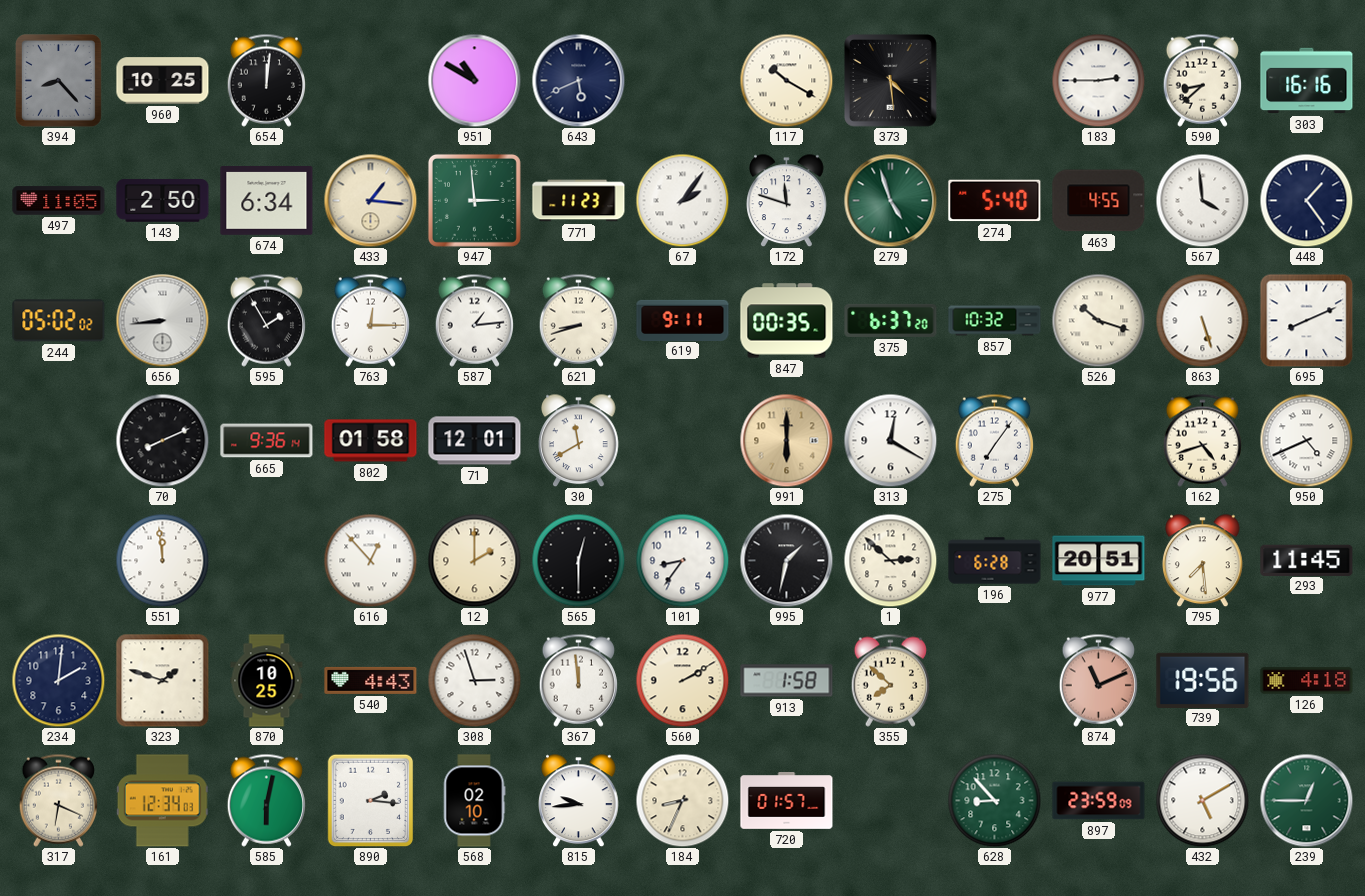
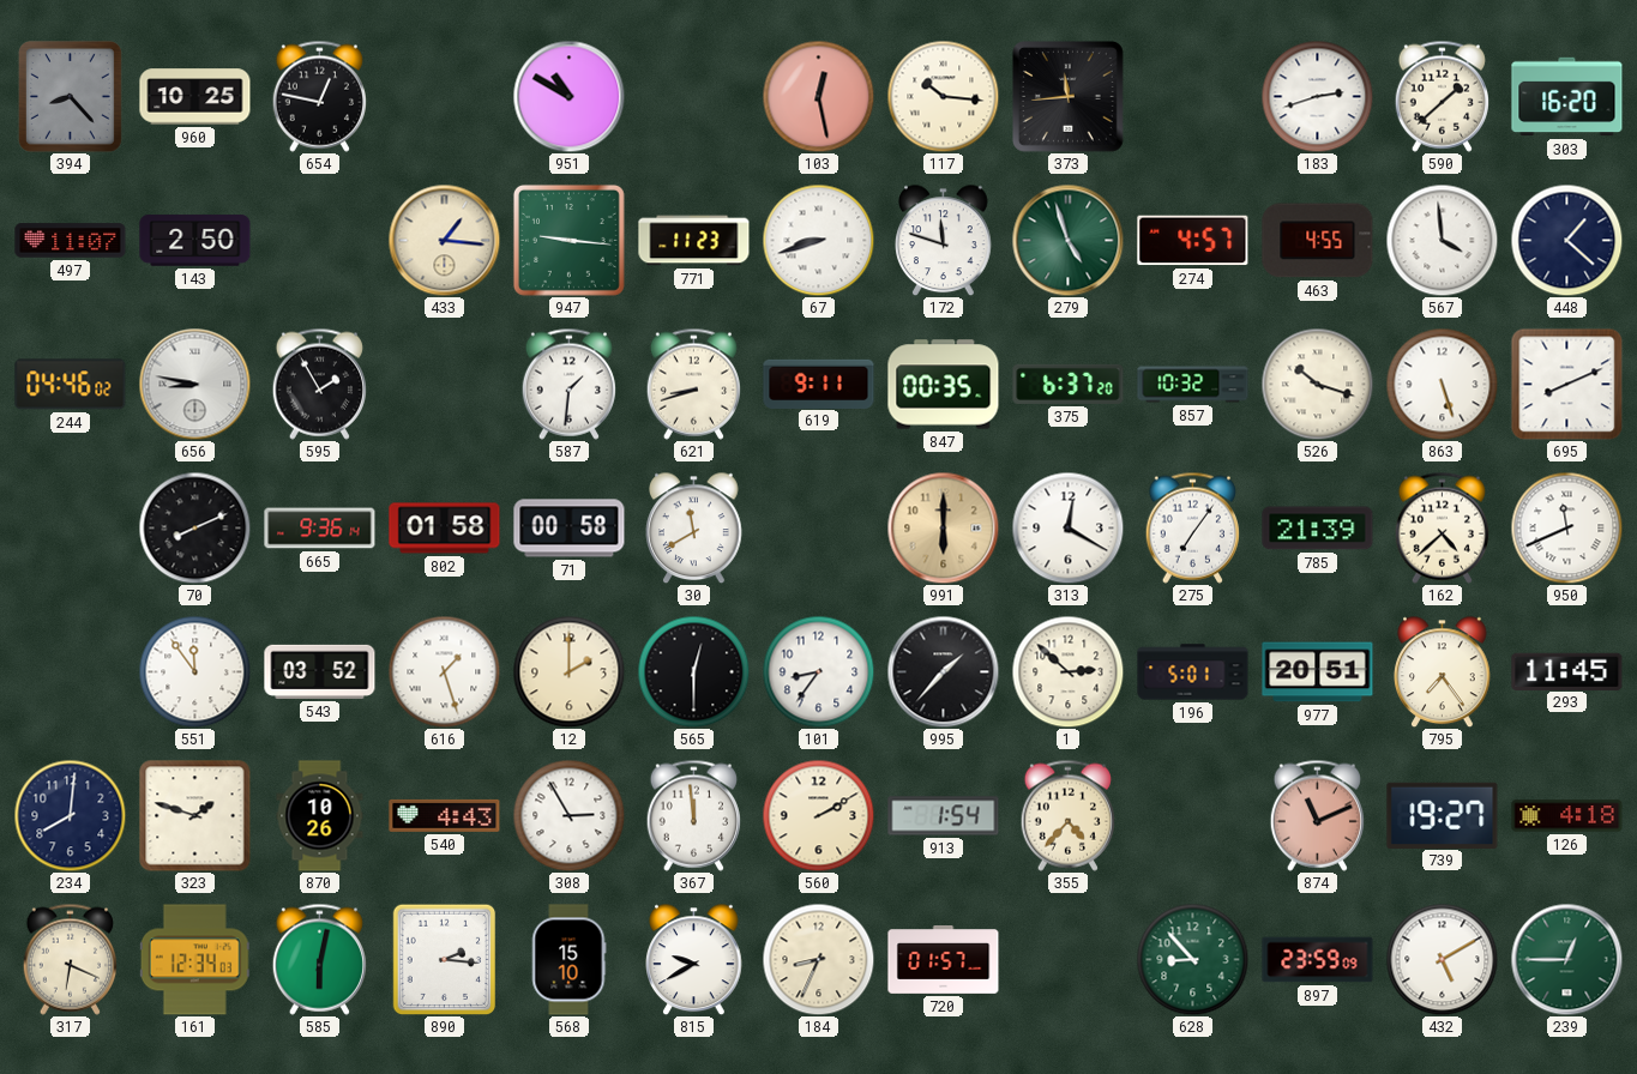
654: 12:01 -> 12:47
643: 5:41 -> none
103: none -> 12:28
117: 10:20 -> 10:16
373: 4:29 -> 11:44
183: 2:45 -> 2:42
590: 8:38 -> 1:38
303: 16:16 -> 16:20
497: 11:05 -> 11:07
674: 6:34 -> none
947: 2:59 -> 9:16
67: 2:06 -> 8:42
274: 5:40 -> 4:57
448: 1:24 -> 1:22
244: 05:02 -> 04:46
656: 8:44 -> 8:47
763: 12:15 -> none
587: 1:14 -> 1:31
71: 12:01 -> 00:58
785: none -> 21:39
162: 4:42 -> 4:38
950: 4:41 -> 11:41
551: 11:59 -> 11:54
543: none -> 03:52
616: 12:53 -> 1:27
995: 1:32 -> 1:37
196: 6:28 -> 5:01
795: 7:29 -> 7:24
234: 2:01 -> 8:01
870: 10:25 -> 10:26
308: 2:57 -> 2:55
913: 1:58 -> 1:54
355: 7:52 -> 4:37
739: 19:56 -> 19:27
568: 02:10 -> 15:10
815: 9:44 -> 9:40
